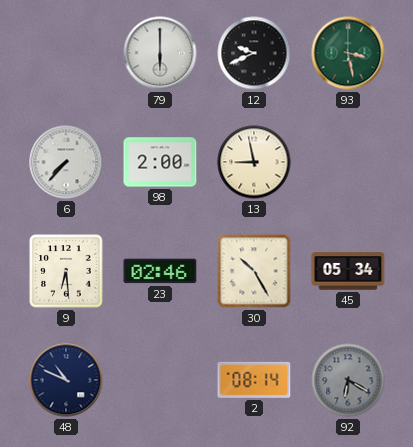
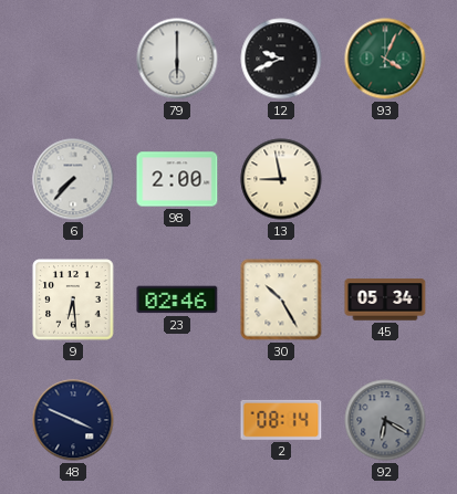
93: 3:28 -> 4:04
48: 10:49 -> 3:49
